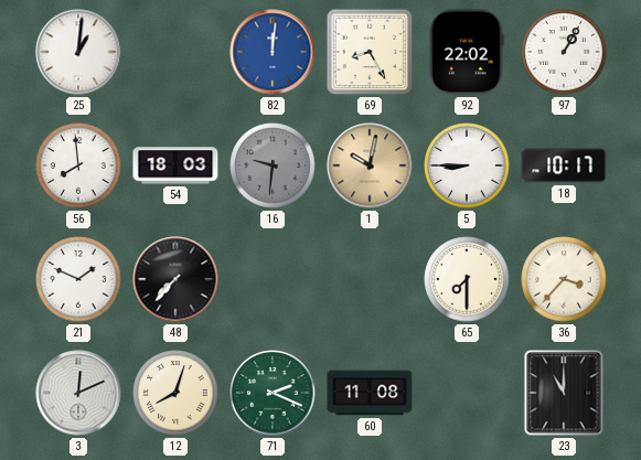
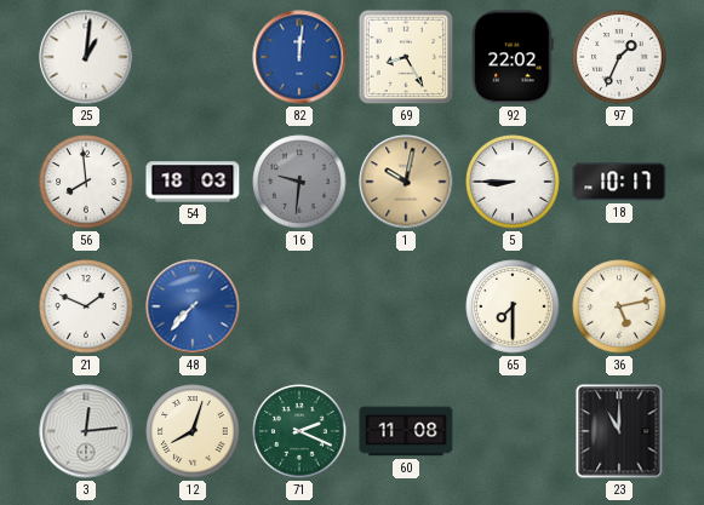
97: 1:05 -> 1:34
48 dial: black -> blue
36: 3:37 -> 5:13
3: 12:11 -> 12:14
